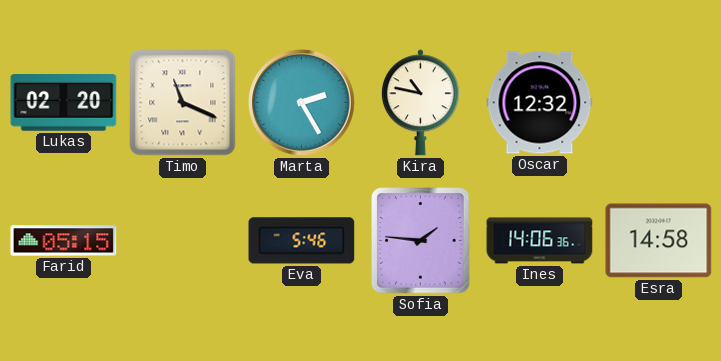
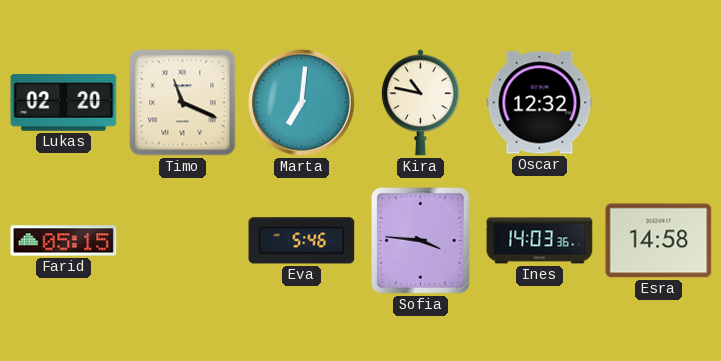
Marta: 2:25 -> 7:01
Sofia: 1:46 -> 3:46
Ines: 14:06 -> 14:03
